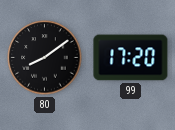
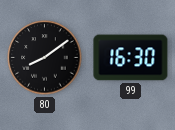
99: 17:20 -> 16:30
